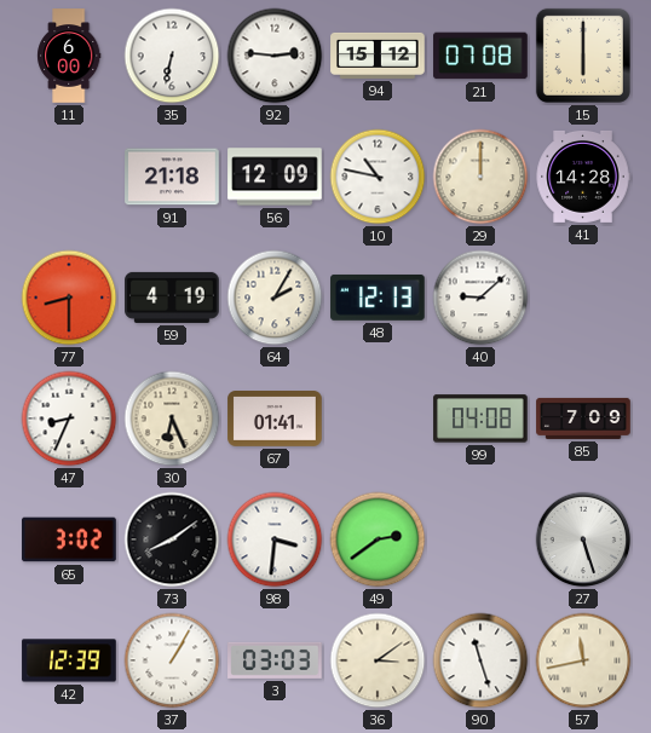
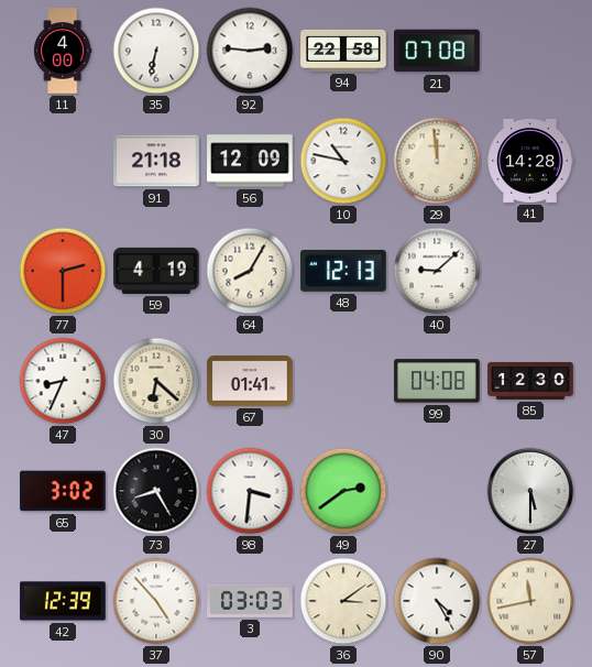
11: 6:00 -> 4:00
94: 15:12 -> 22:58
15: 6:00 -> none
29: 12:00 -> 11:59
77: 8:30 -> 2:30
64: 2:05 -> 8:05
30: 6:26 -> 6:22
85: 7:09 -> 12:30
73: 8:09 -> 8:25
27: 5:27 -> 5:30
37: 1:05 -> 4:53
90: 11:27 -> 4:25
